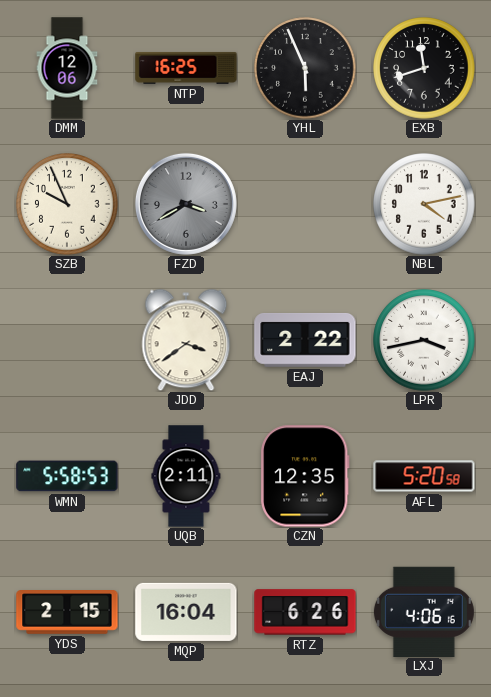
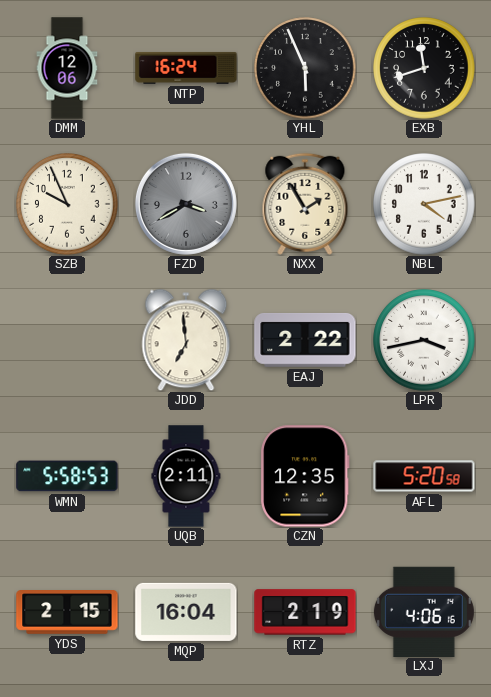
NTP: 16:25 -> 16:24
NXX: none -> 1:55
JDD: 3:39 -> 6:59
RTZ: 6:26 -> 2:19
